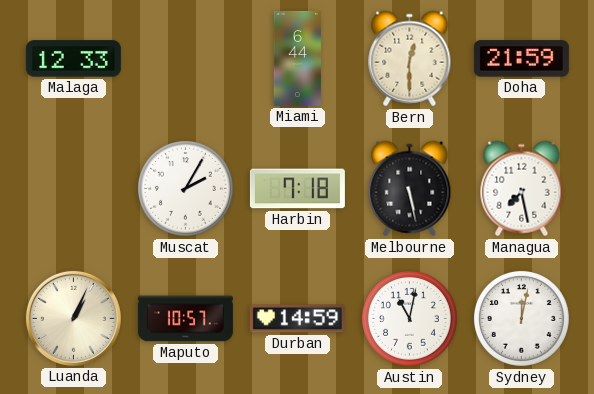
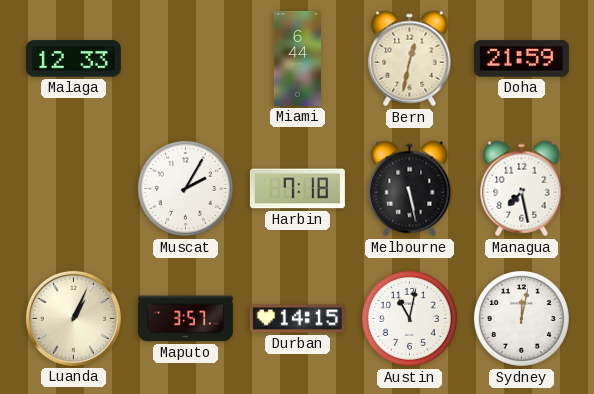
Bern: 12:30 -> 12:32
Maputo: 10:57 -> 3:57
Durban: 14:59 -> 14:15
